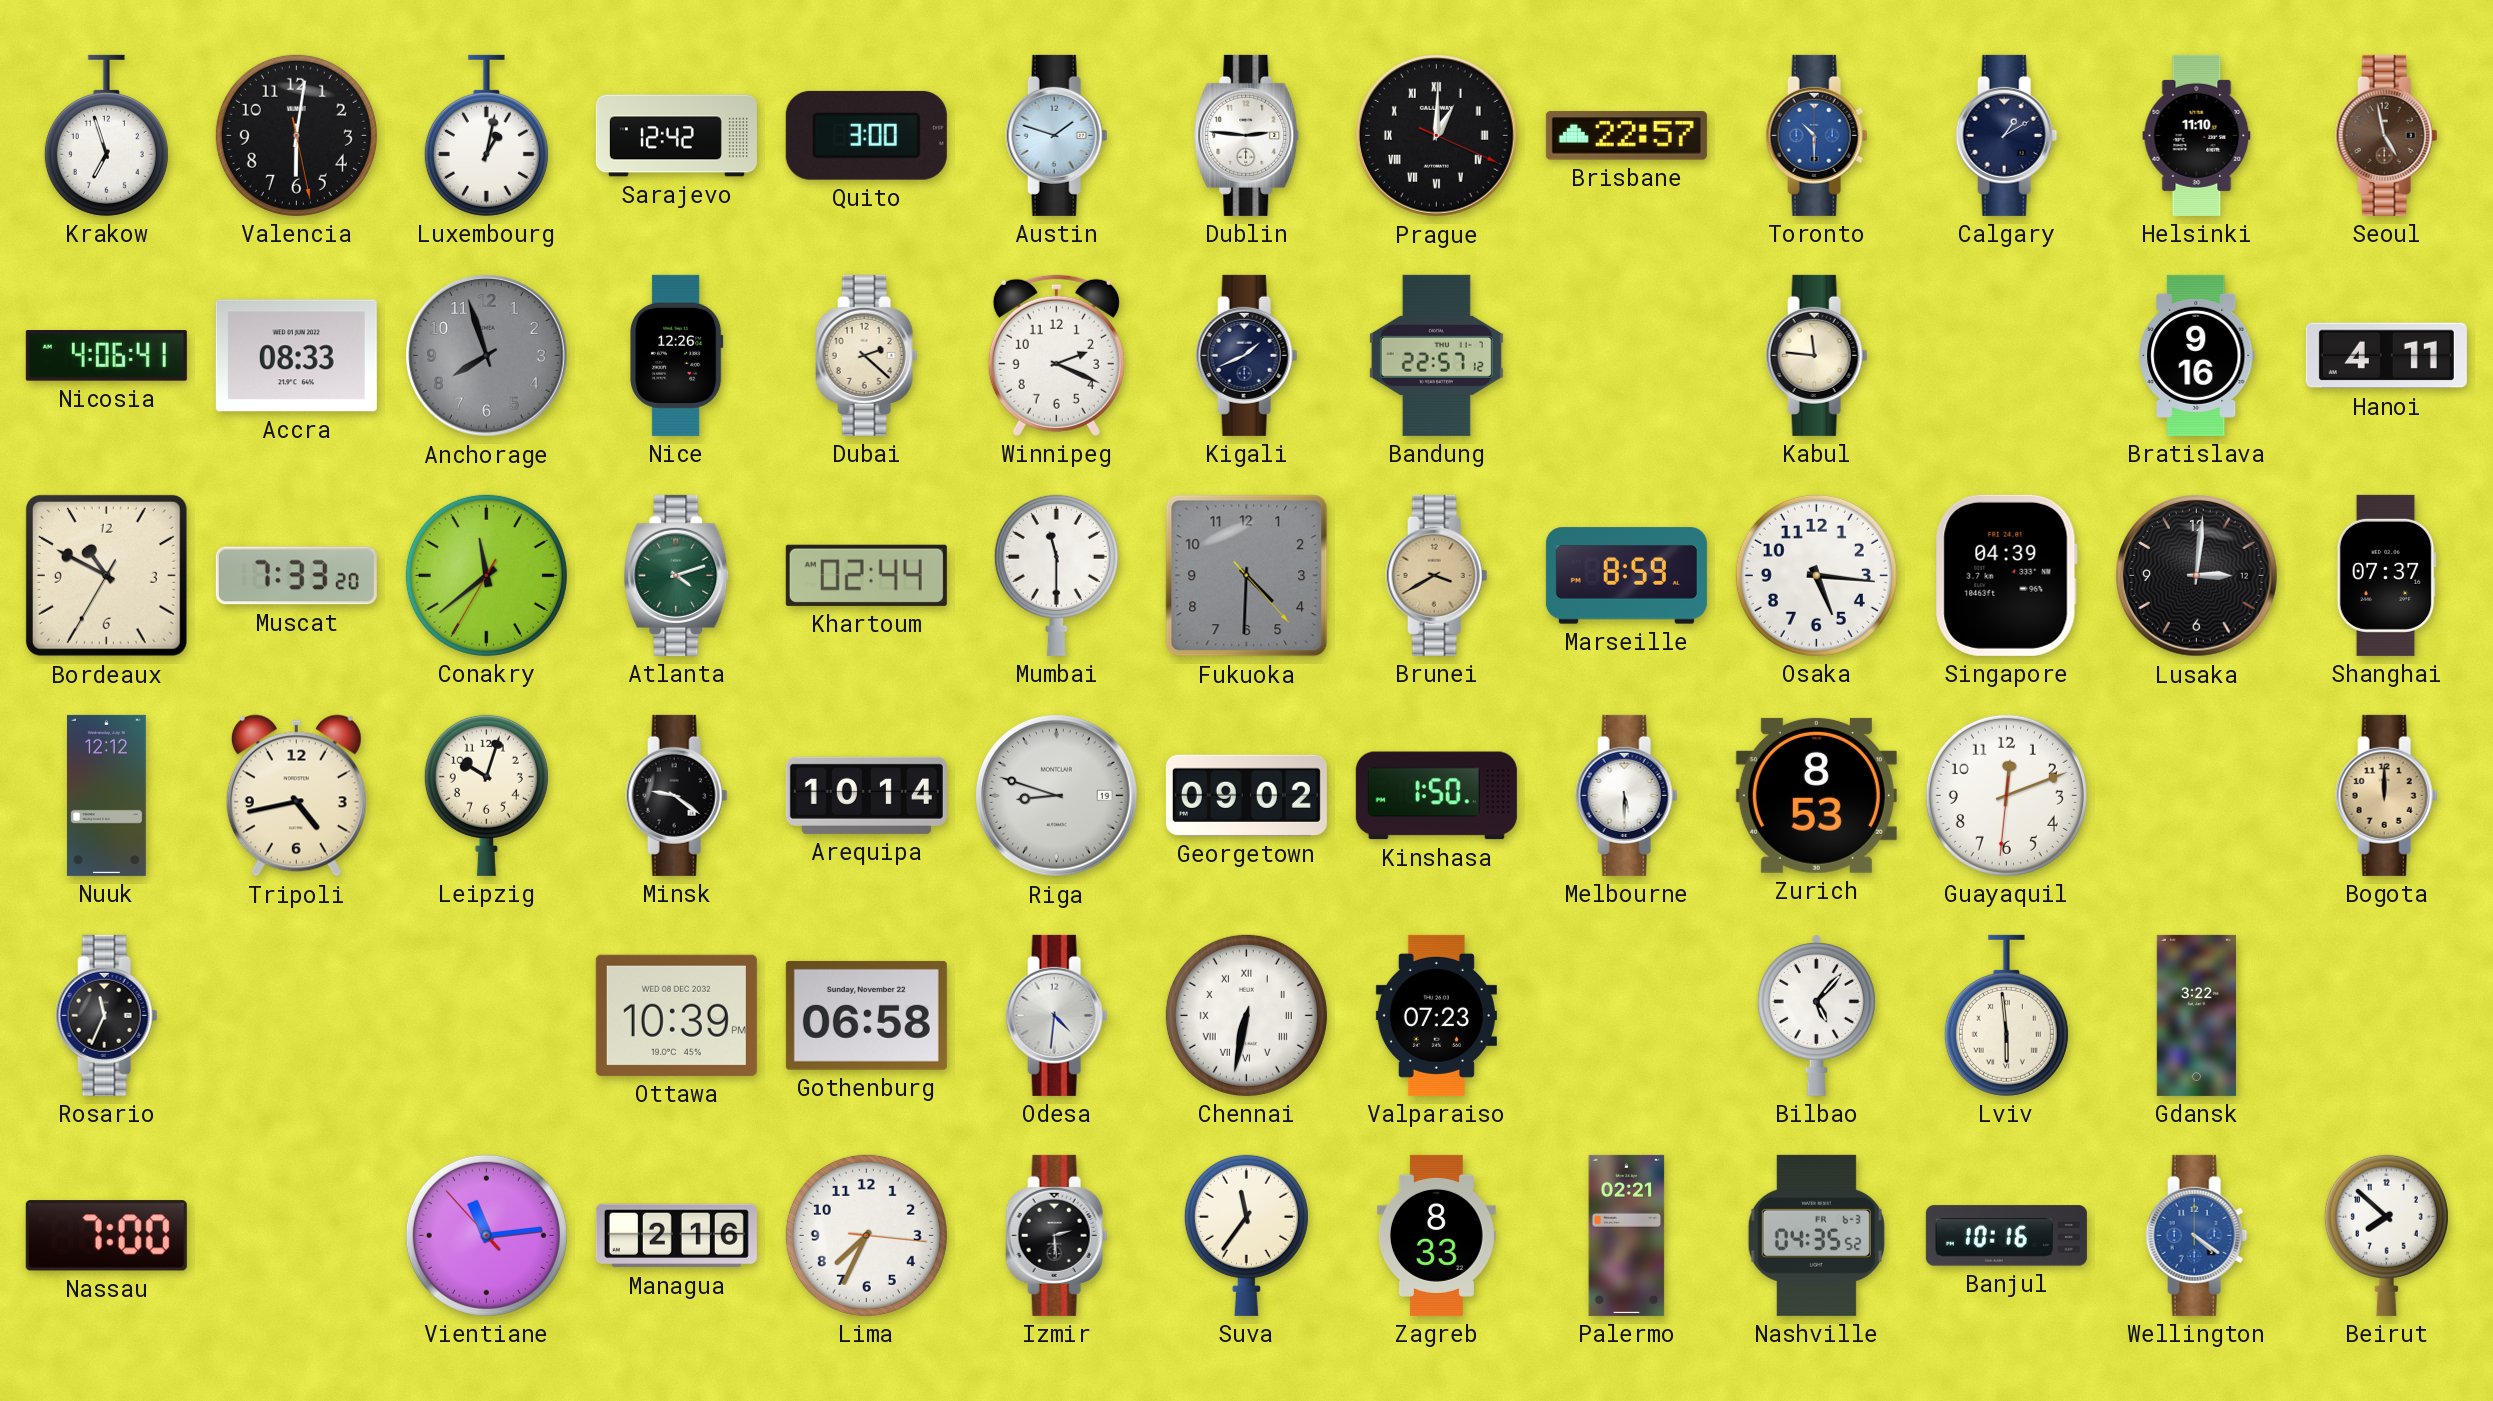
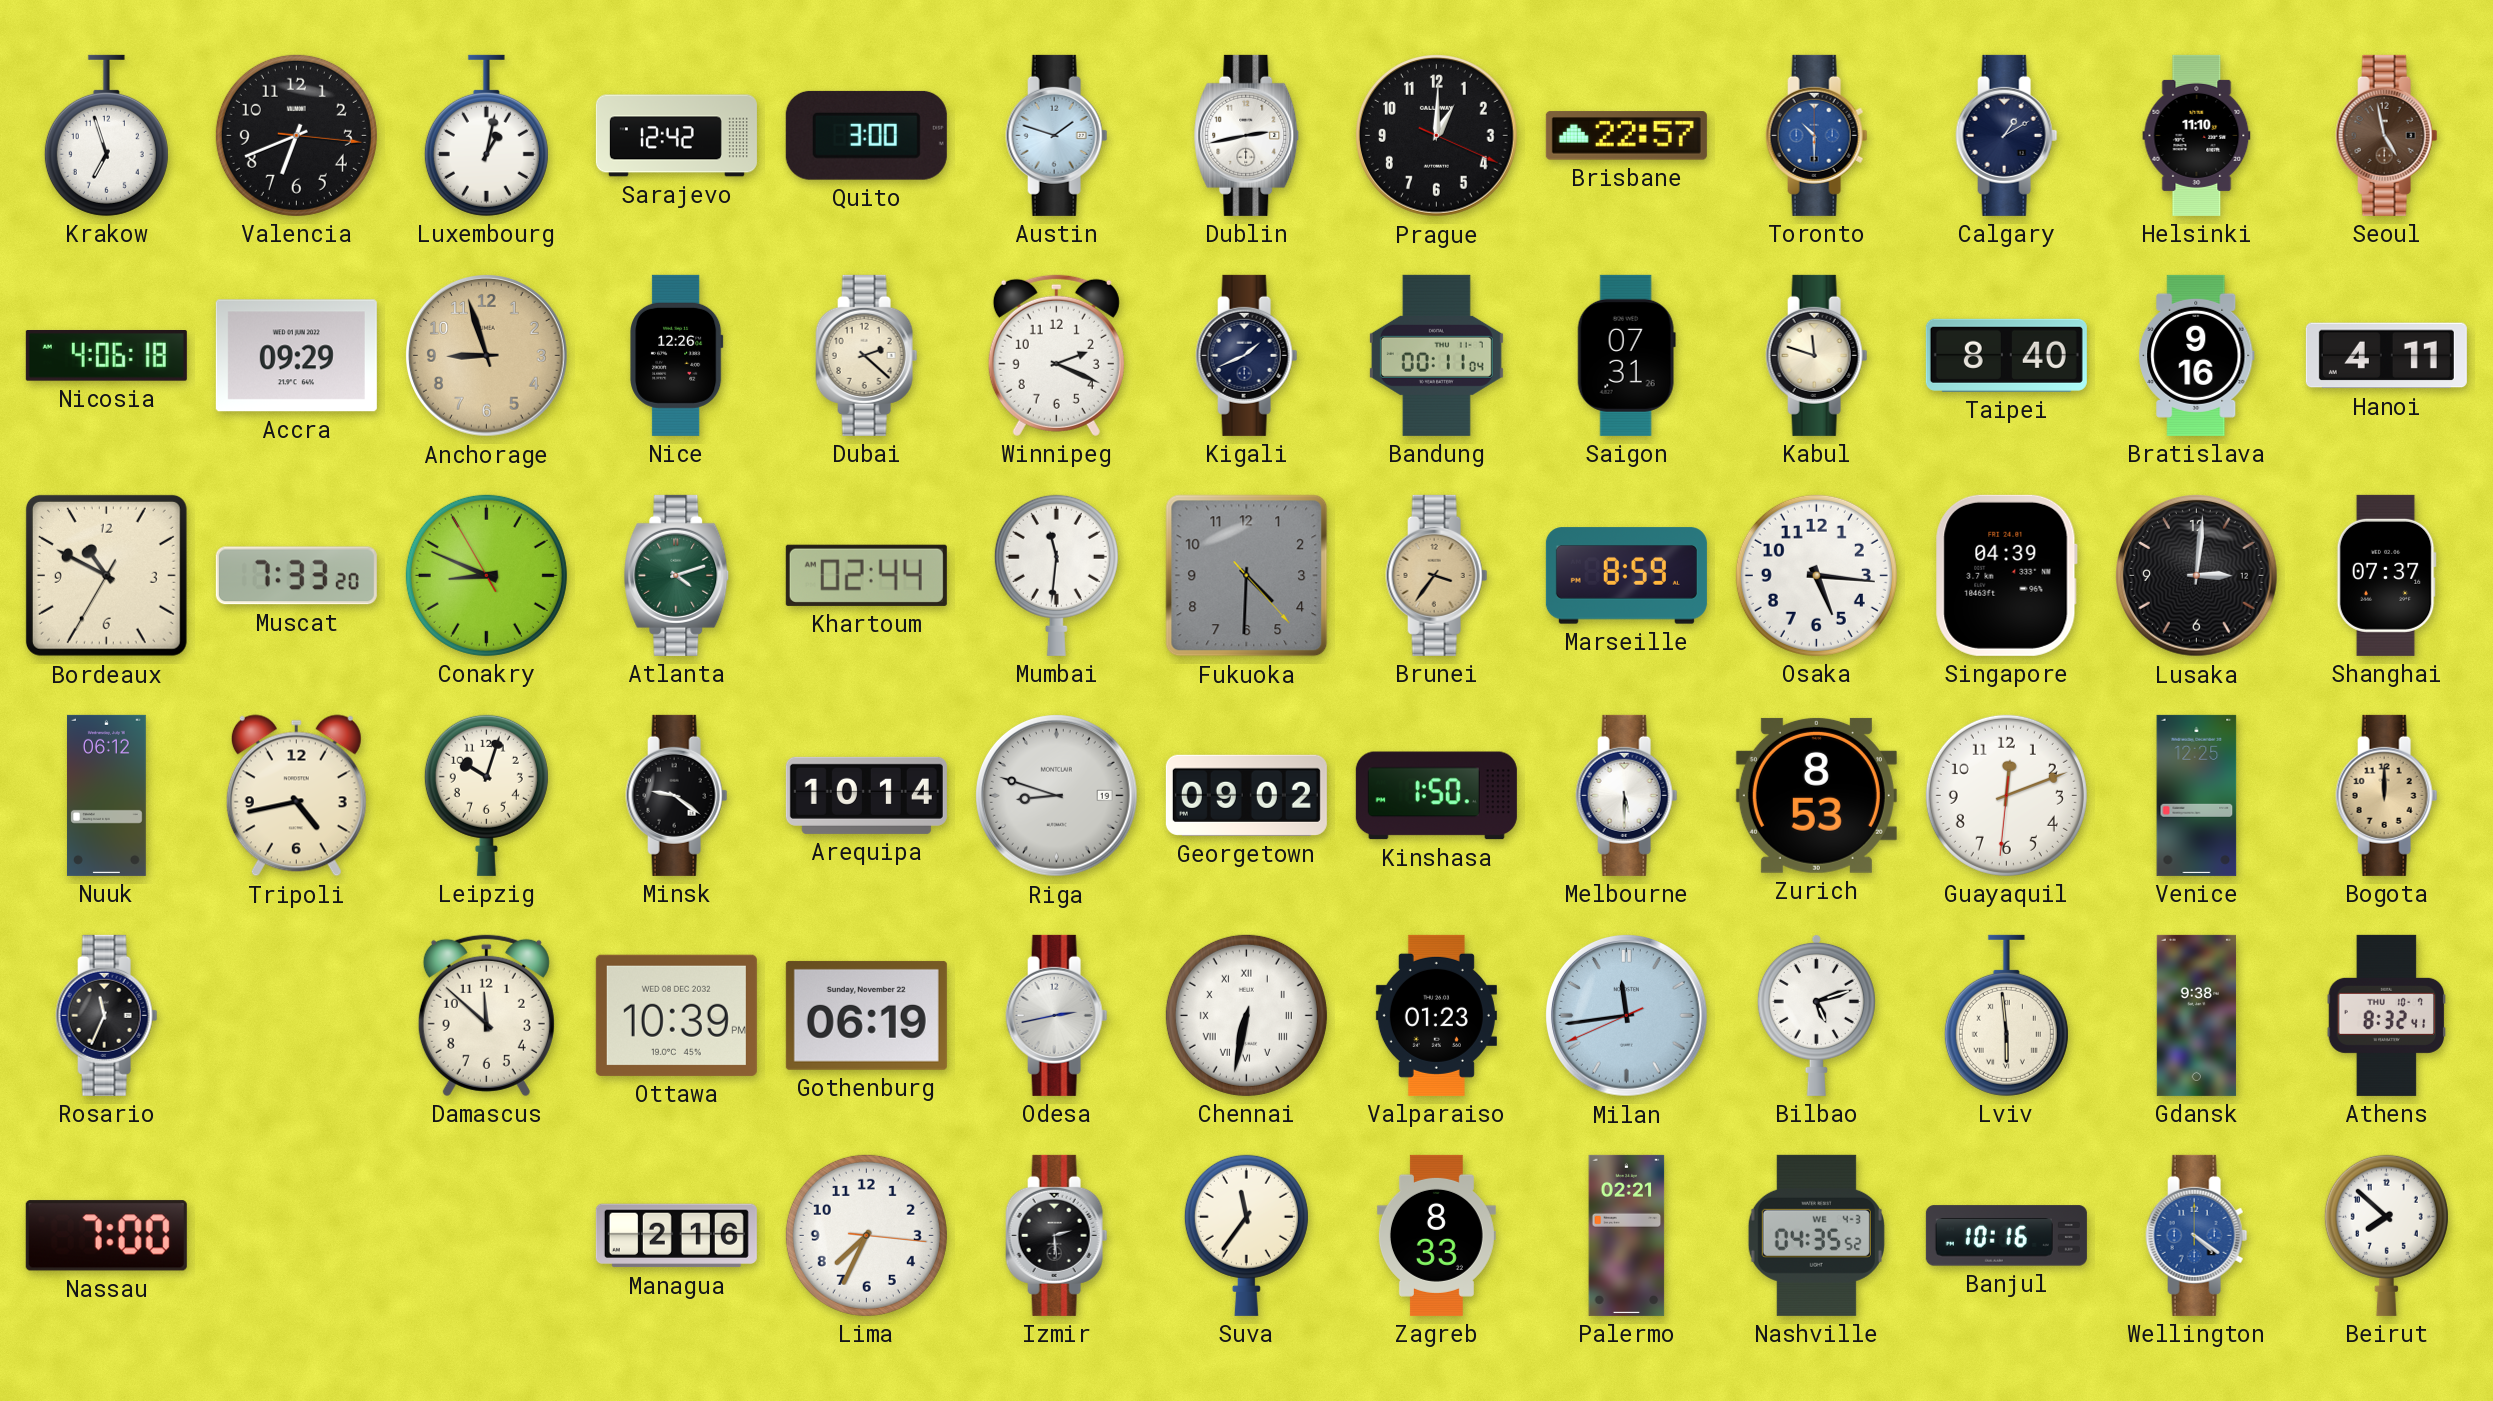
Valencia: 6:01 -> 6:41
Dublin: 2:46 -> 2:43
Prague numerals: Roman -> Arabic
Nicosia: 4:06:41 -> 4:06:18
Accra: 08:33 -> 09:29
Anchorage: 7:57 -> 8:57
Anchorage dial: grey -> champagne
Bandung: 22:57 -> 00:11
Saigon: none -> 07:31
Kabul: 11:46 -> 11:48
Taipei: none -> 8:40
Conakry: 11:38 -> 8:48
Mumbai: 11:30 -> 11:31
Brunei: 3:40 -> 3:36
Nuuk: 12:12 -> 06:12
Venice: none -> 12:25
Damascus: none -> 11:52
Gothenburg: 06:58 -> 06:19
Odesa: 4:31 -> 2:43
Valparaiso: 07:23 -> 01:23
Milan: none -> 11:43
Bilbao: 5:07 -> 5:12
Gdansk: 3:22 -> 9:38
Athens: none -> 8:32
Vientiane: 11:13 -> none
Nashville date: FR 6-3 -> WE 4-3
